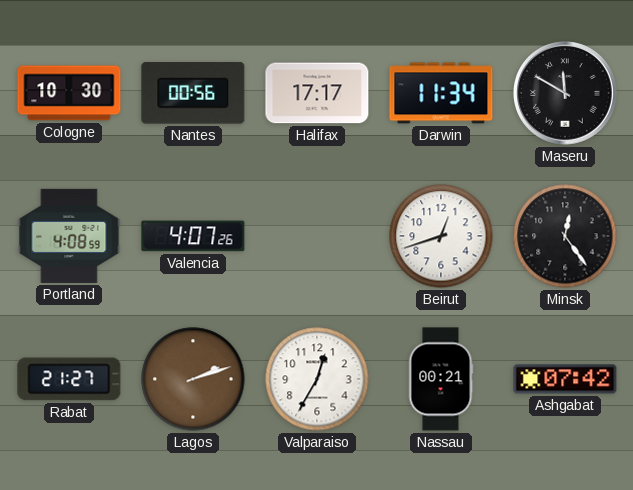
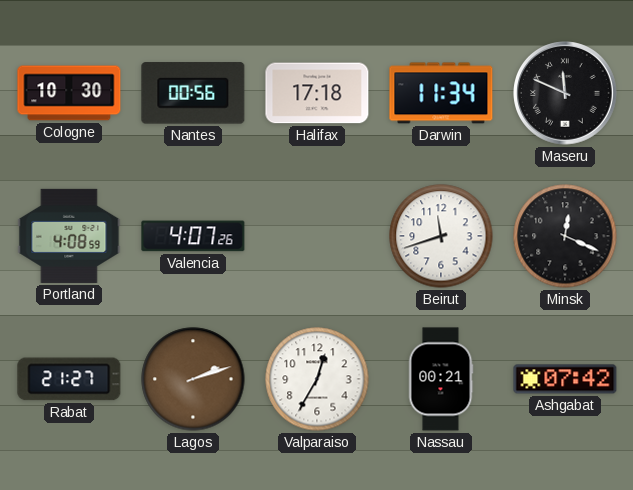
Halifax: 17:17 -> 17:18
Maseru: 11:50 -> 11:49
Beirut: 12:42 -> 11:42
Minsk: 12:24 -> 12:19
